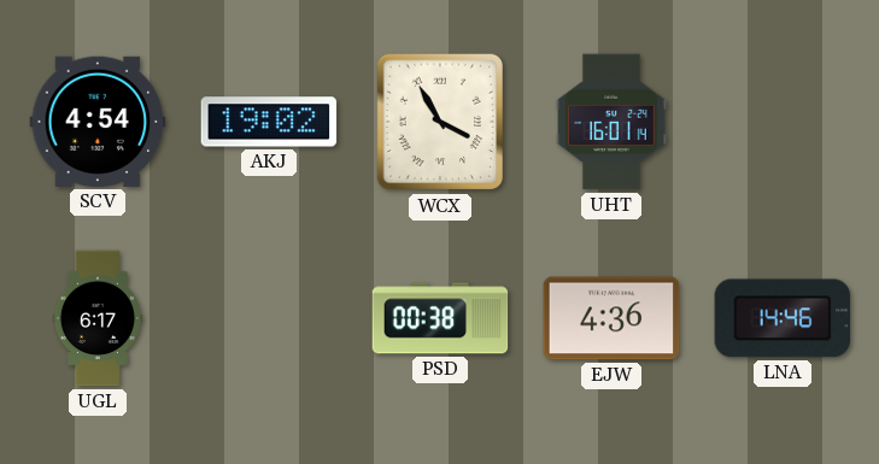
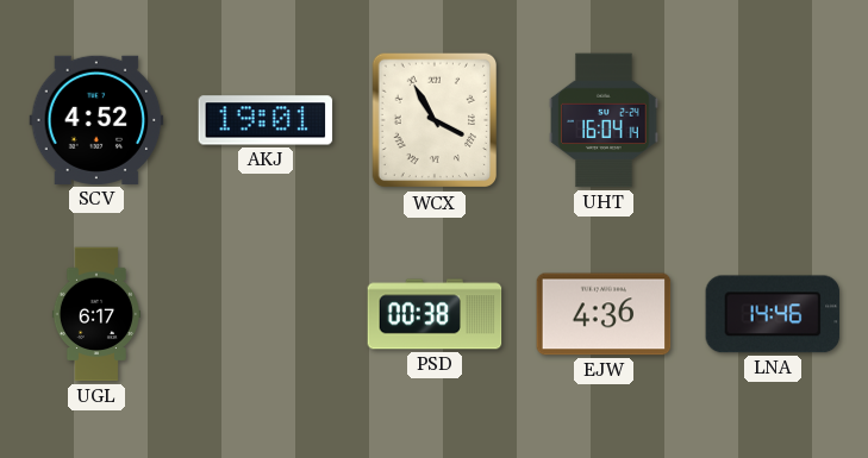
SCV: 4:54 -> 4:52
AKJ: 19:02 -> 19:01
UHT: 16:01 -> 16:04
